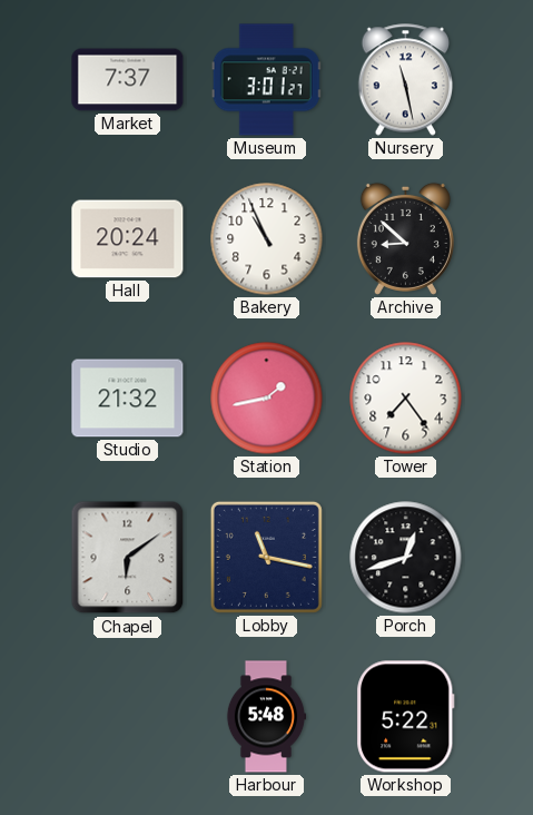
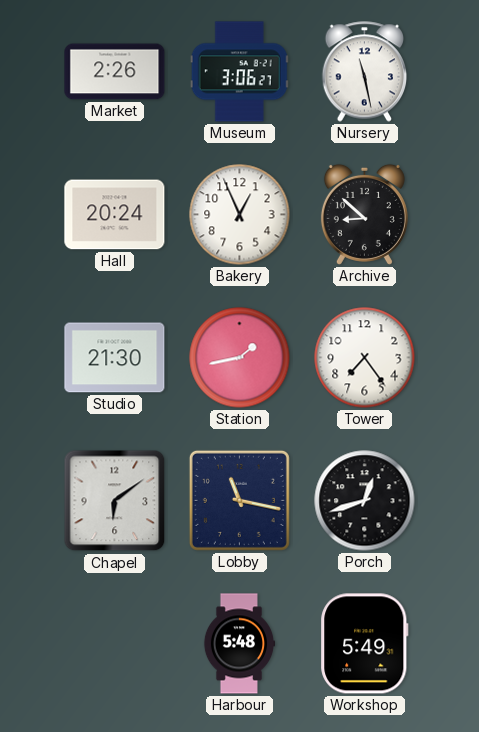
Market: 7:37 -> 2:26
Museum: 3:01 -> 3:06
Bakery: 10:56 -> 12:56
Studio: 21:32 -> 21:30
Workshop: 5:22 -> 5:49
